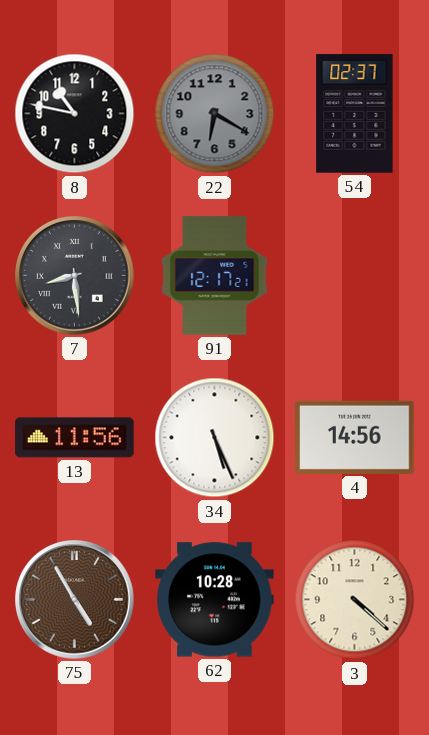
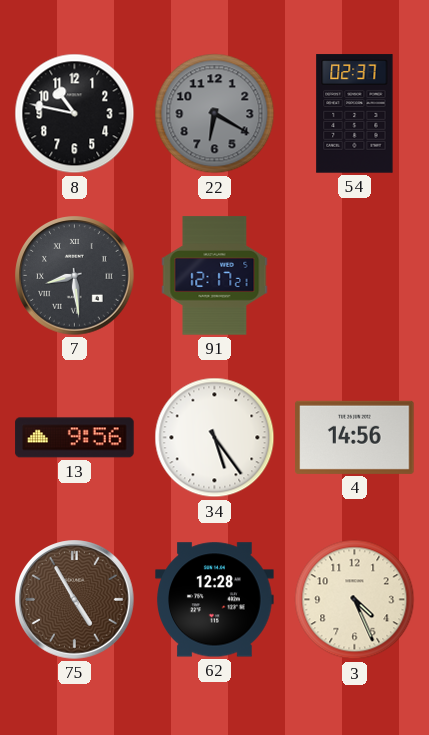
13: 11:56 -> 9:56
34: 5:26 -> 5:24
62: 10:28 -> 12:28
3: 4:22 -> 4:26
